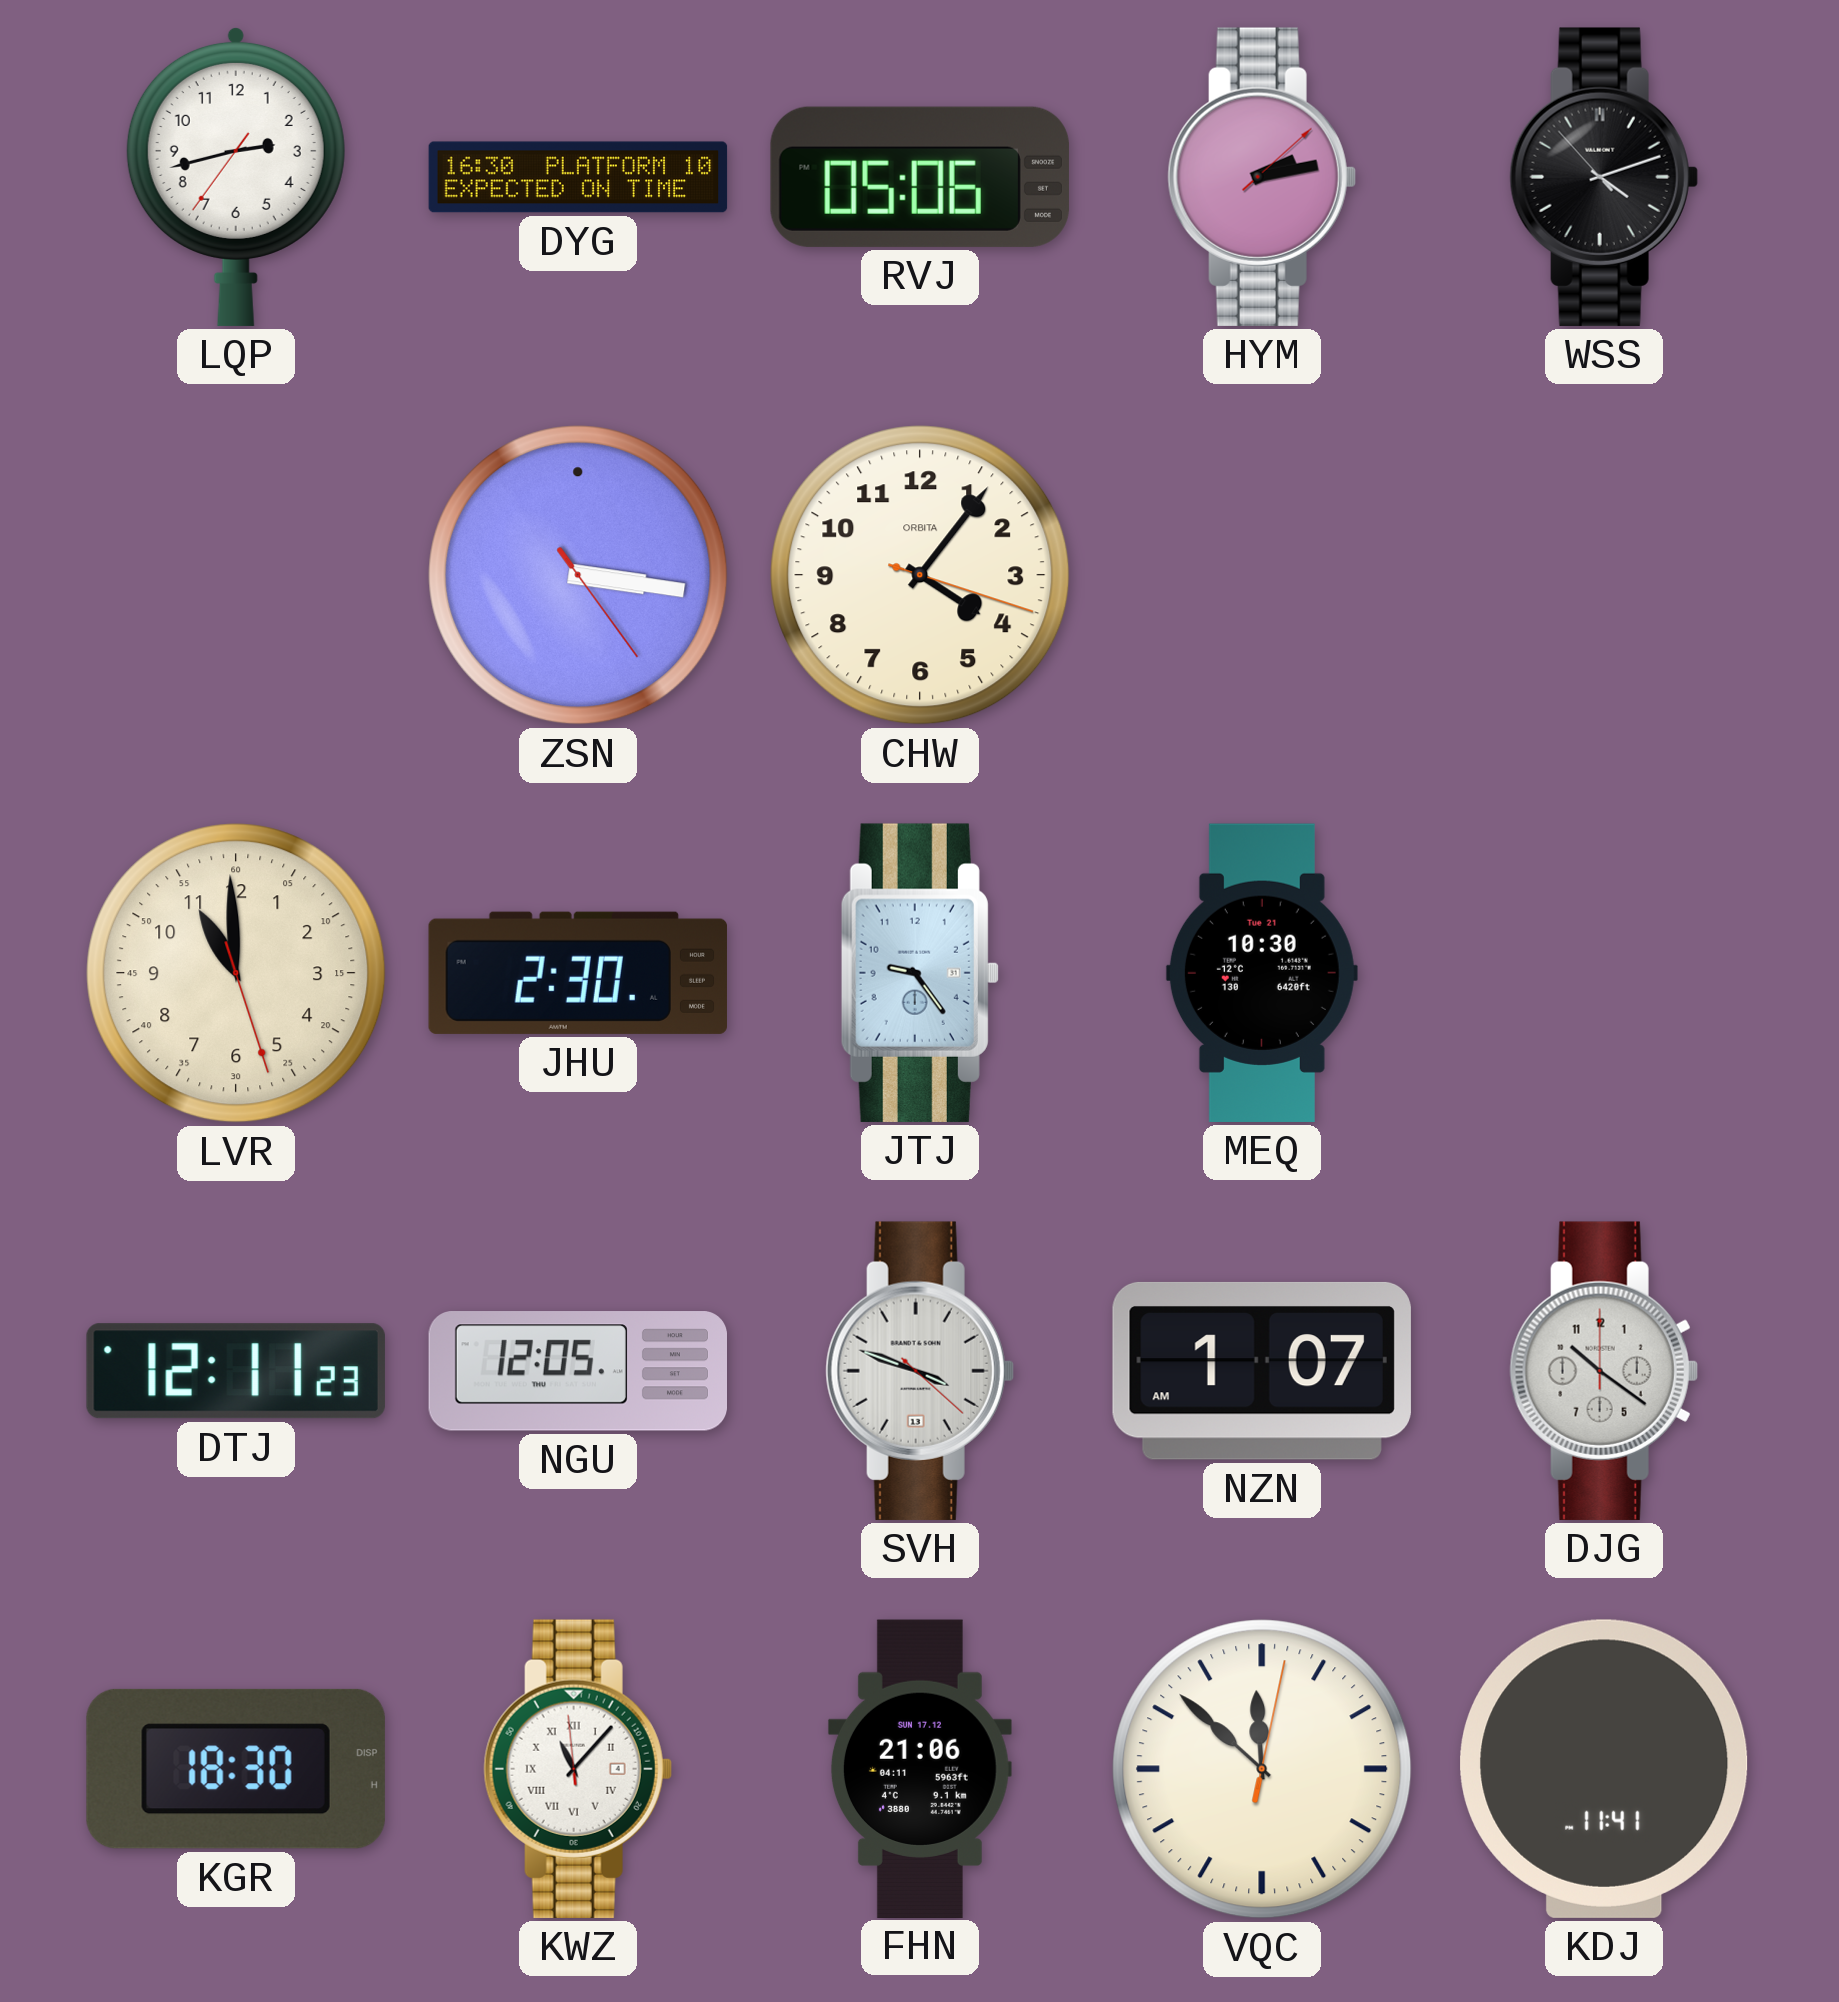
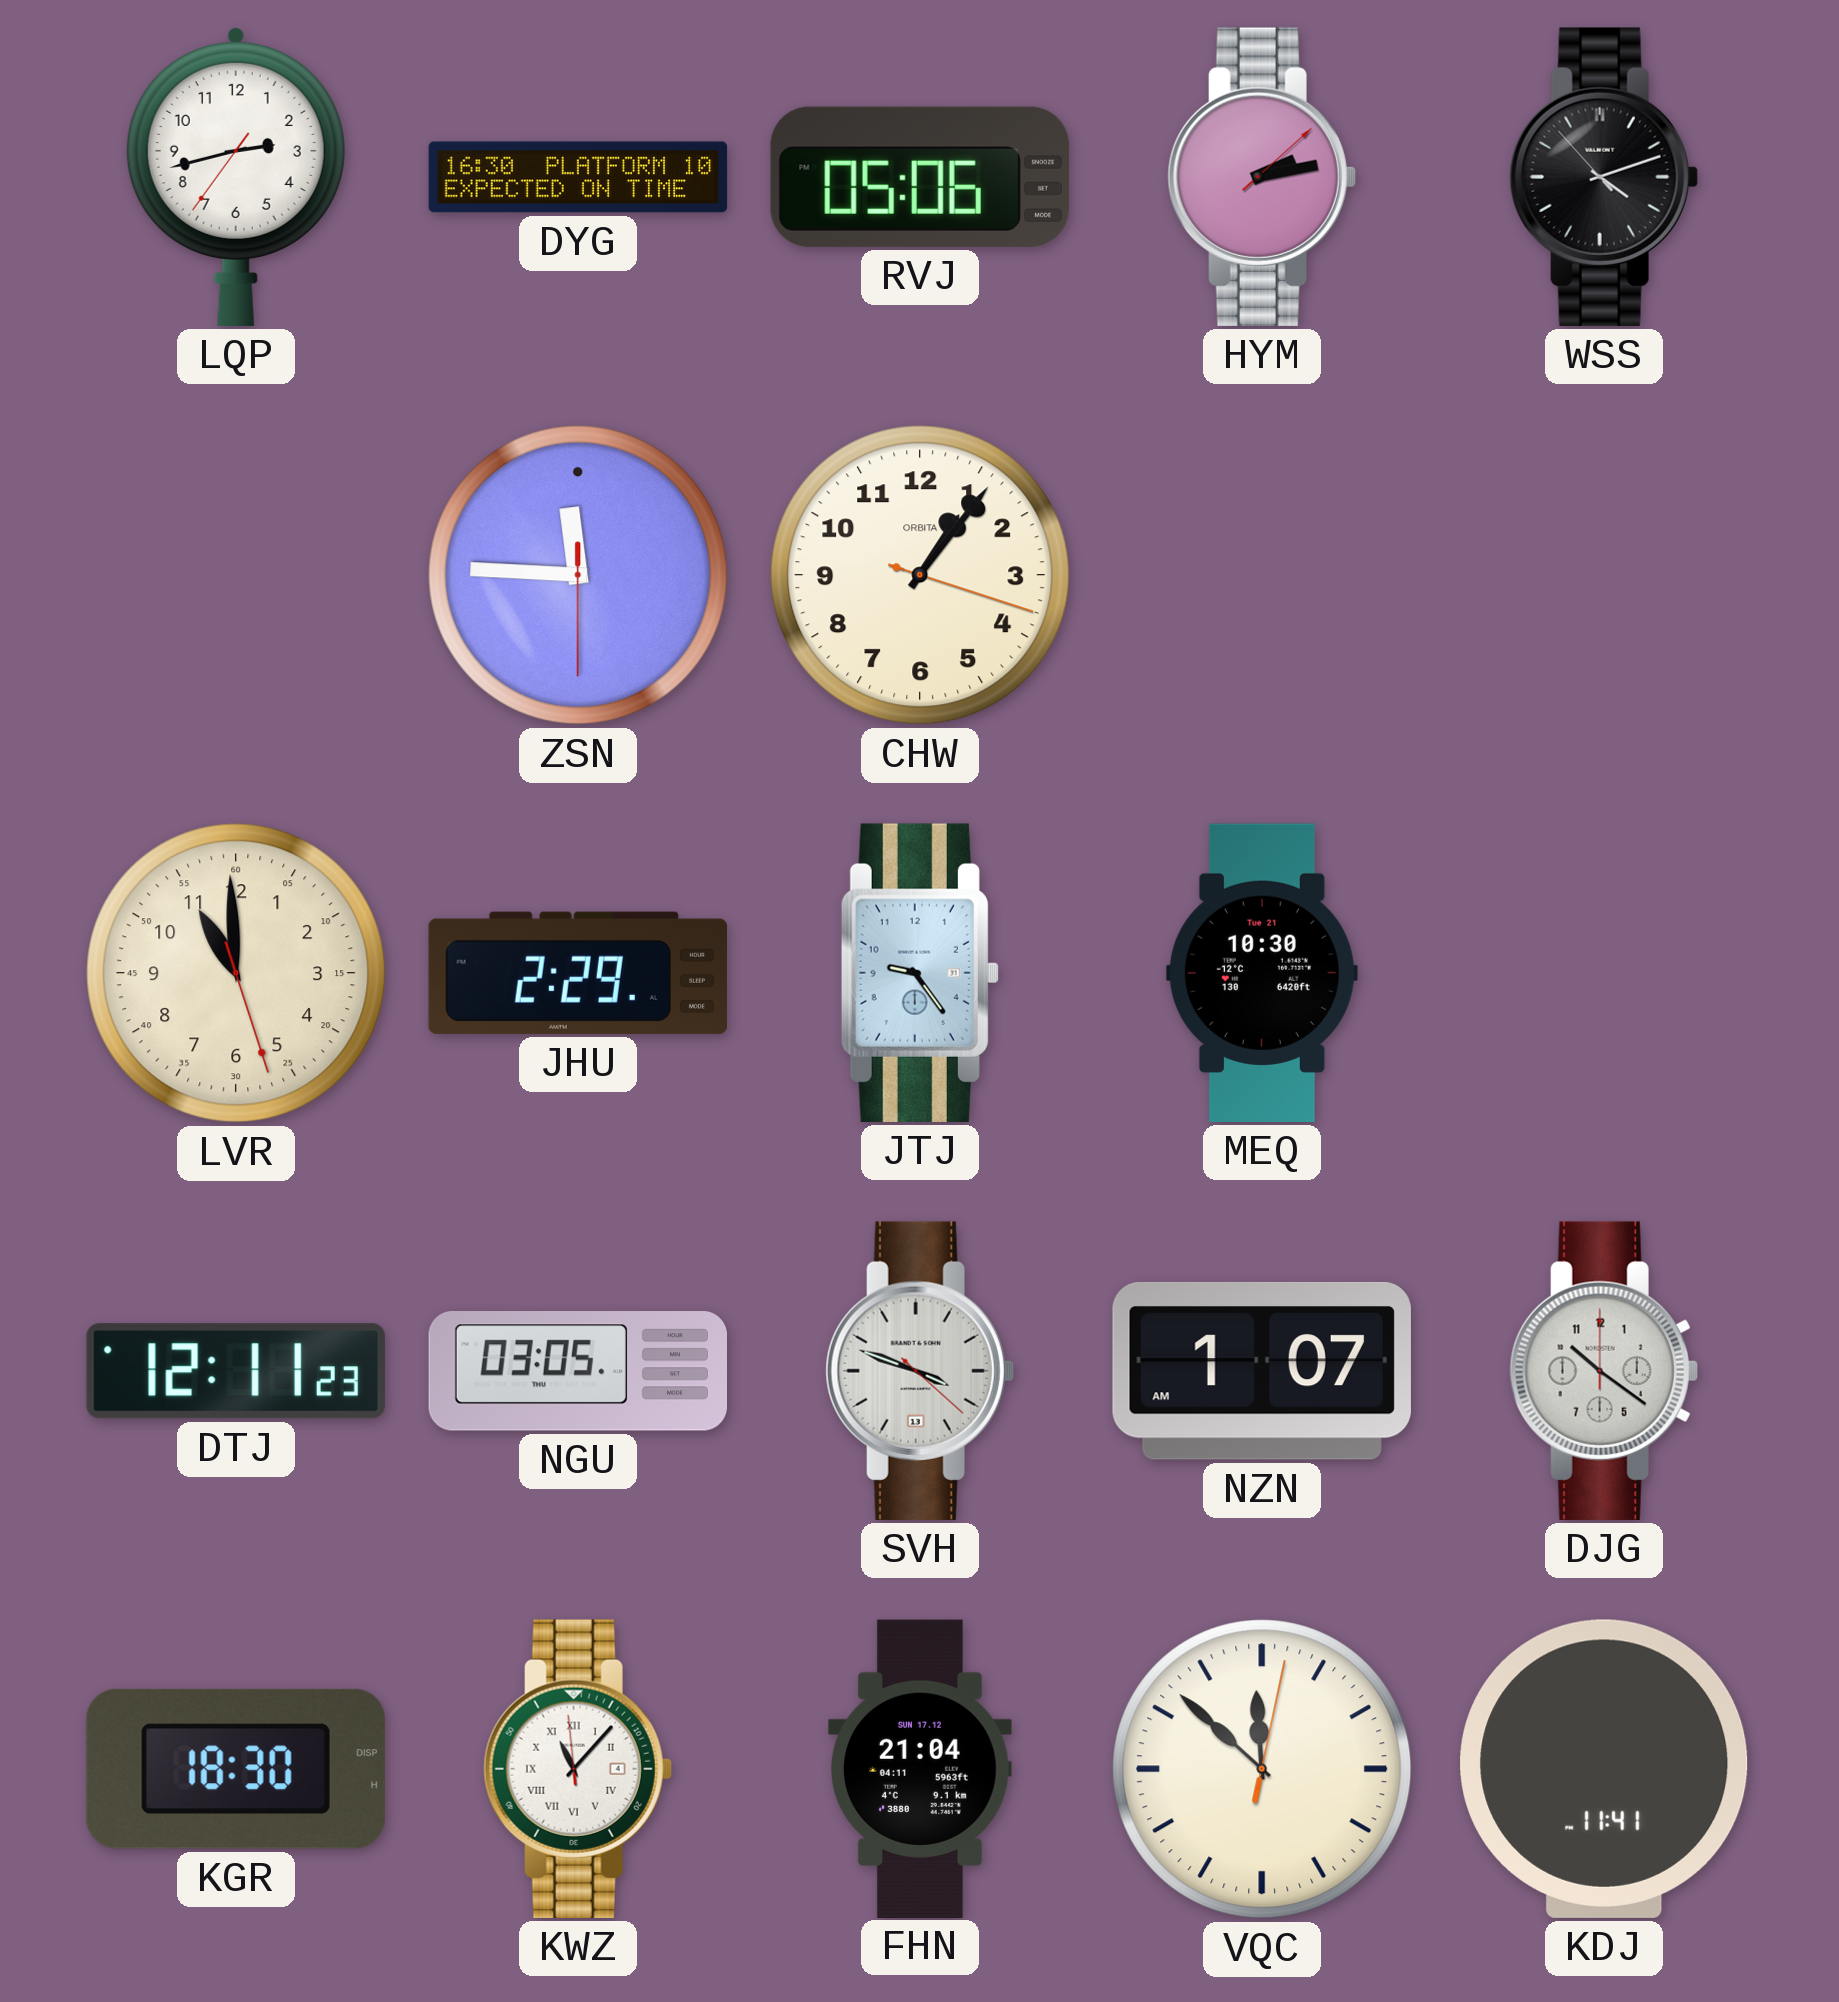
ZSN: 3:16 -> 11:45
CHW: 4:06 -> 1:06
JHU: 2:30 -> 2:29
NGU: 12:05 -> 03:05
FHN: 21:06 -> 21:04
